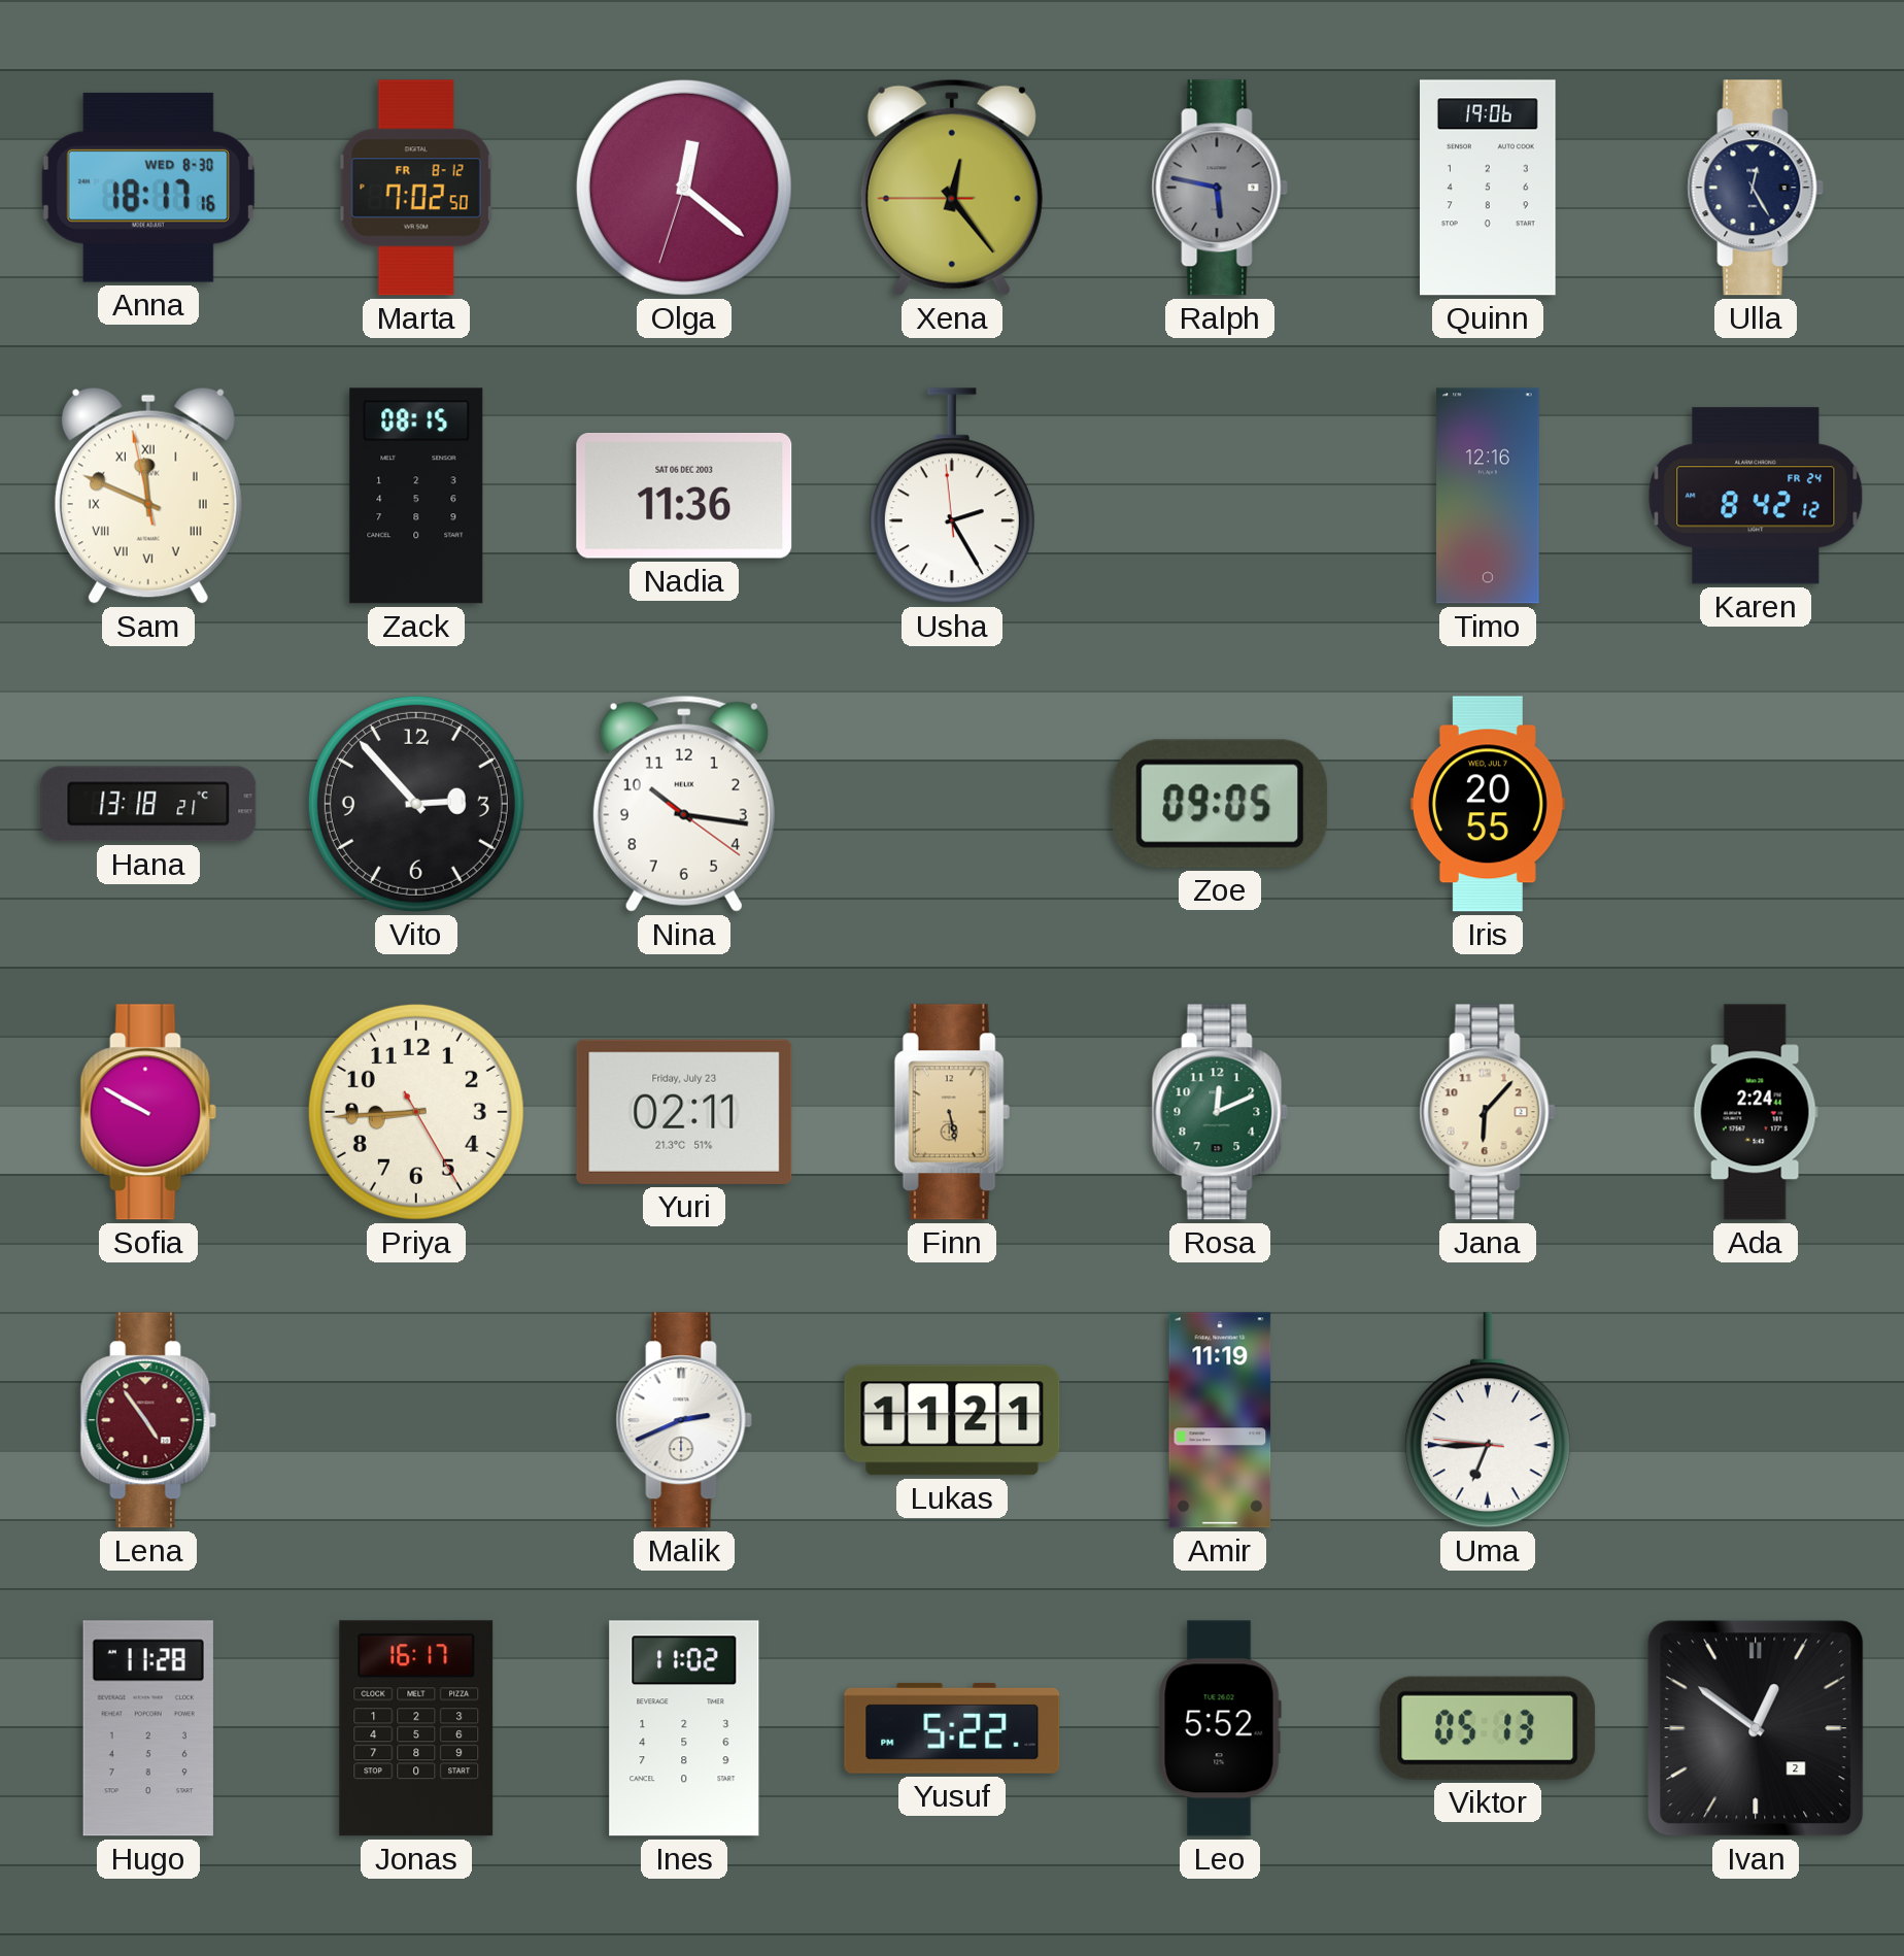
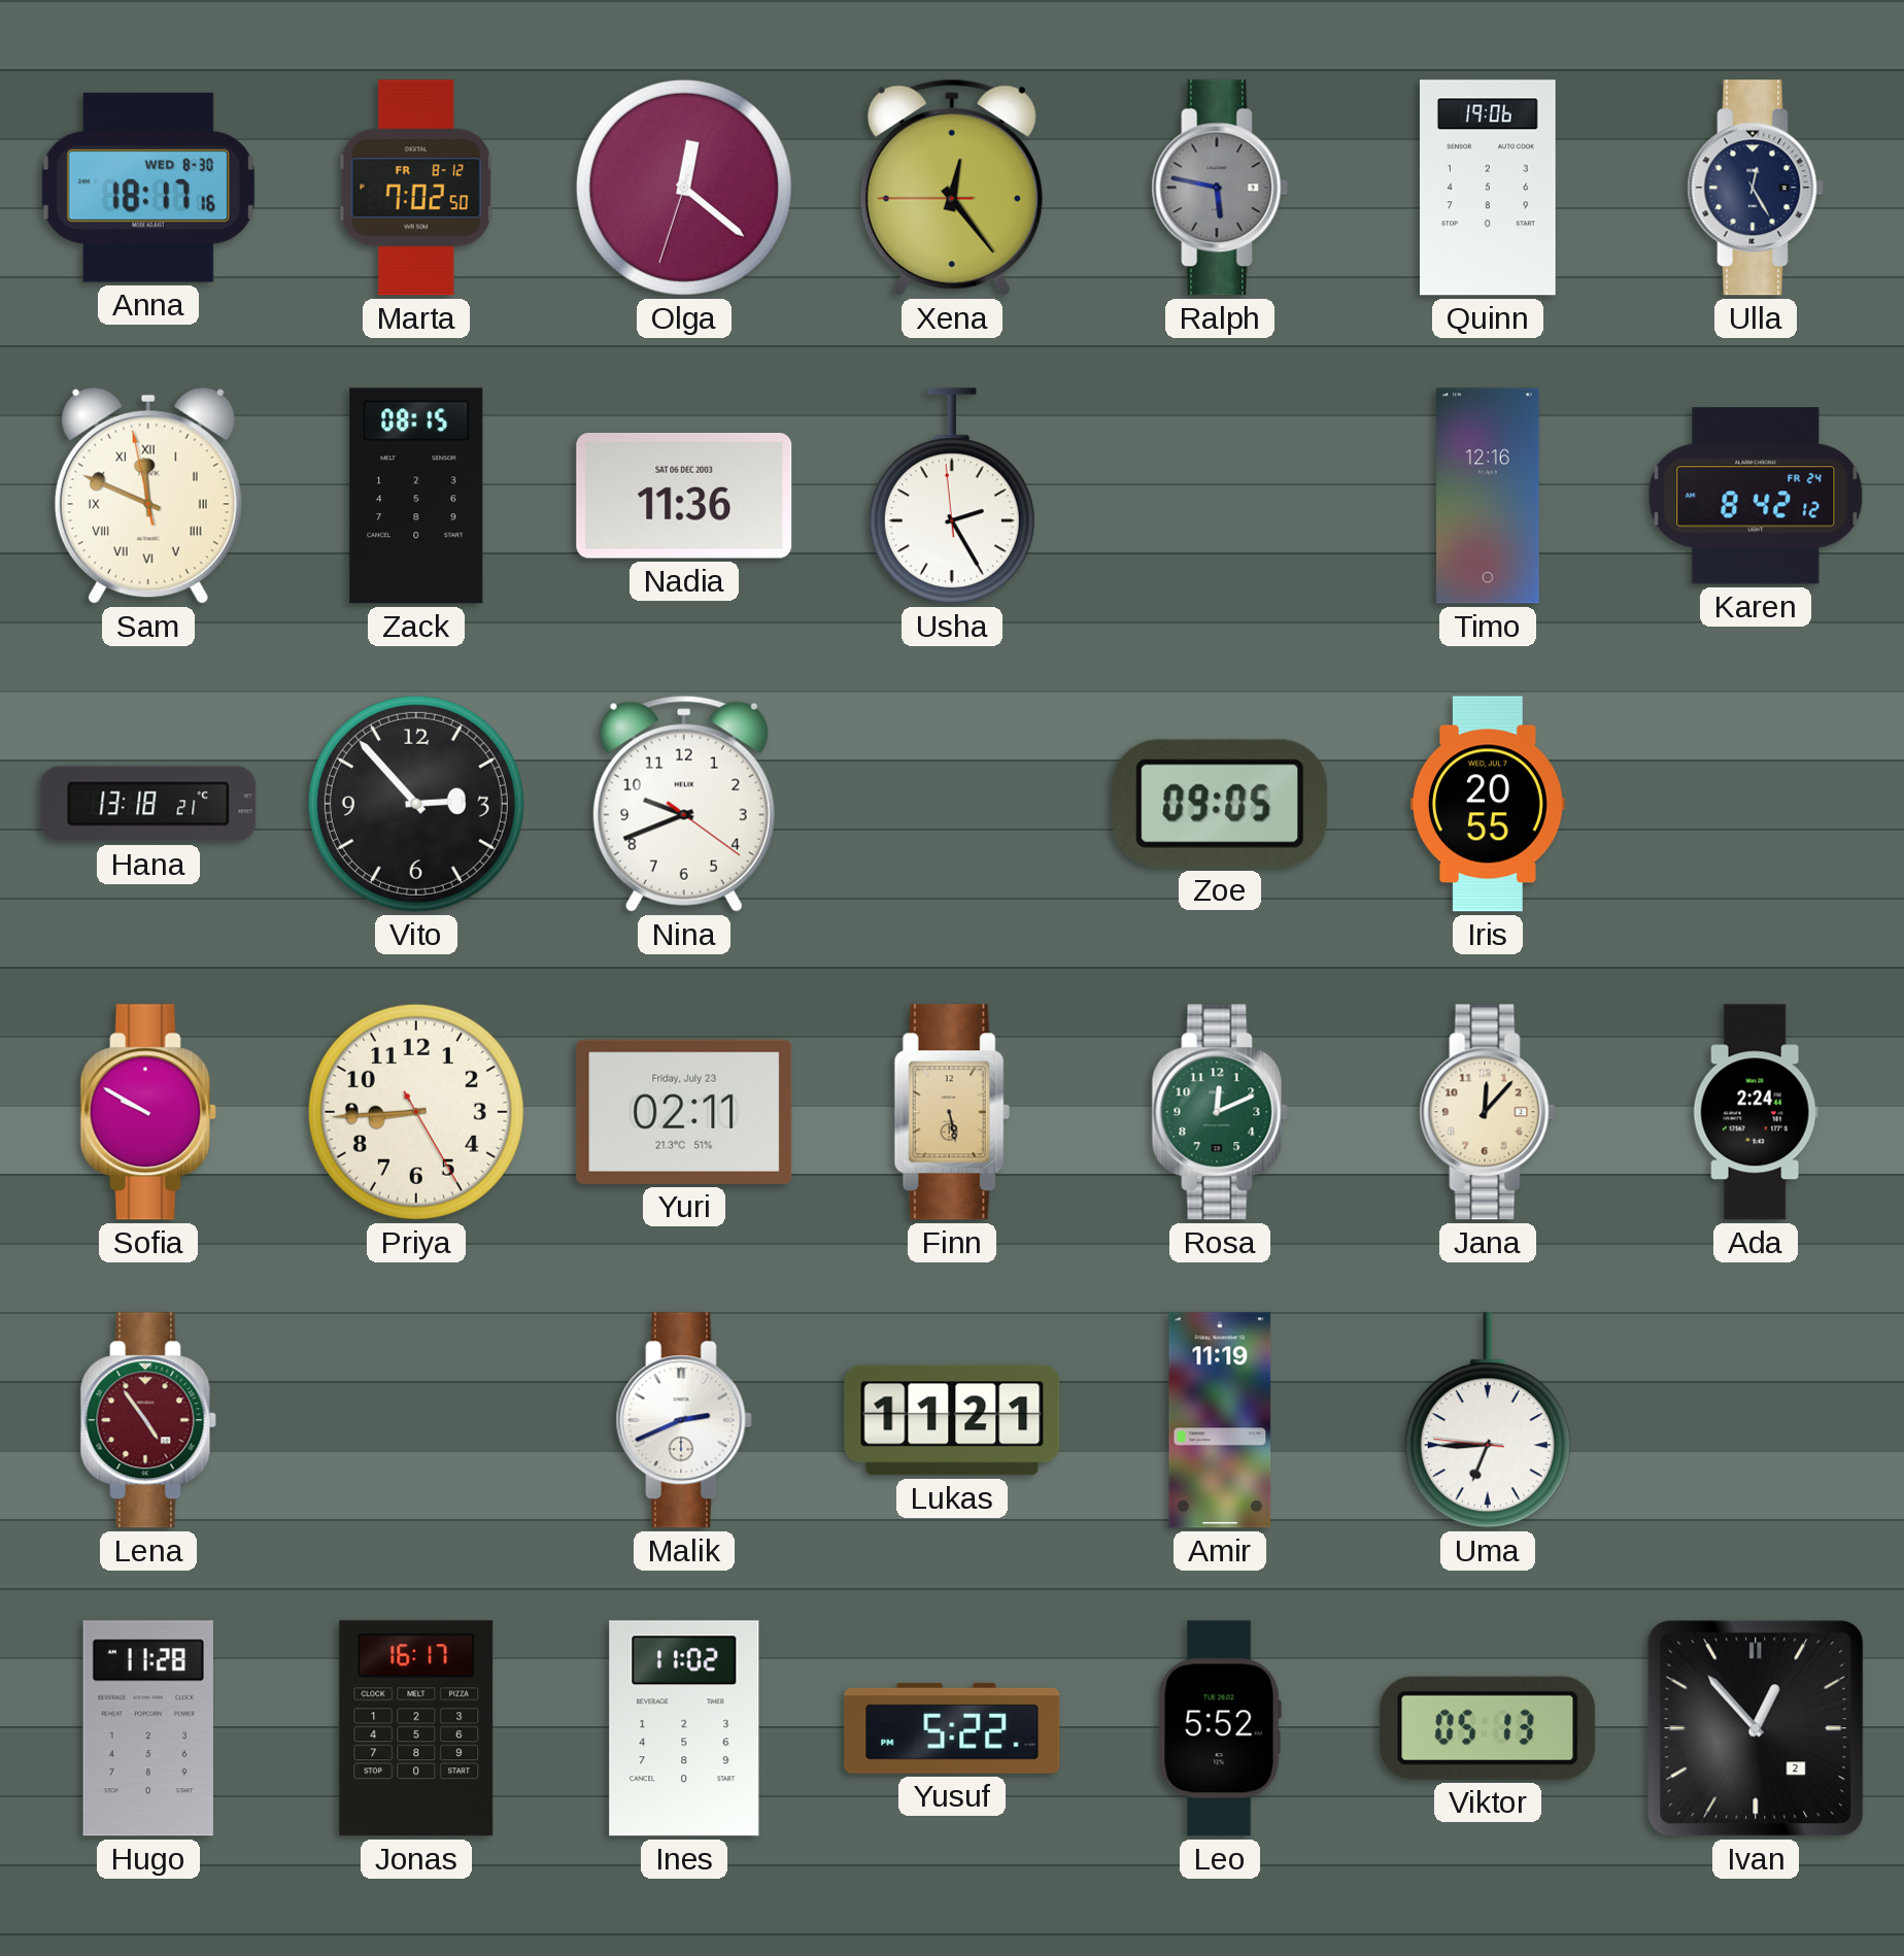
Nina: 10:16 -> 9:41
Jana: 6:07 -> 12:07
Ivan: 12:51 -> 12:53
